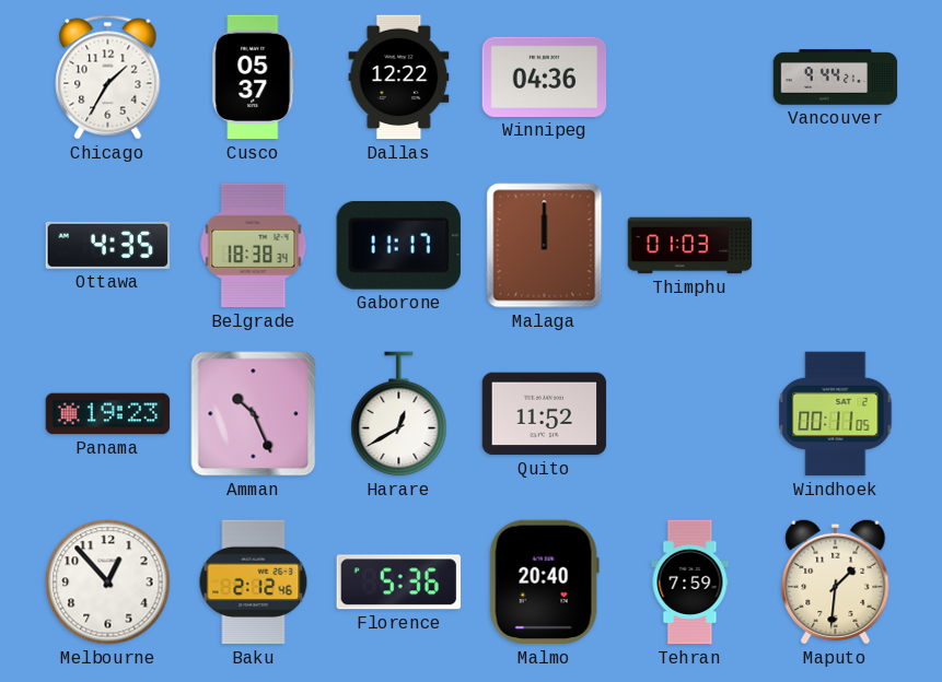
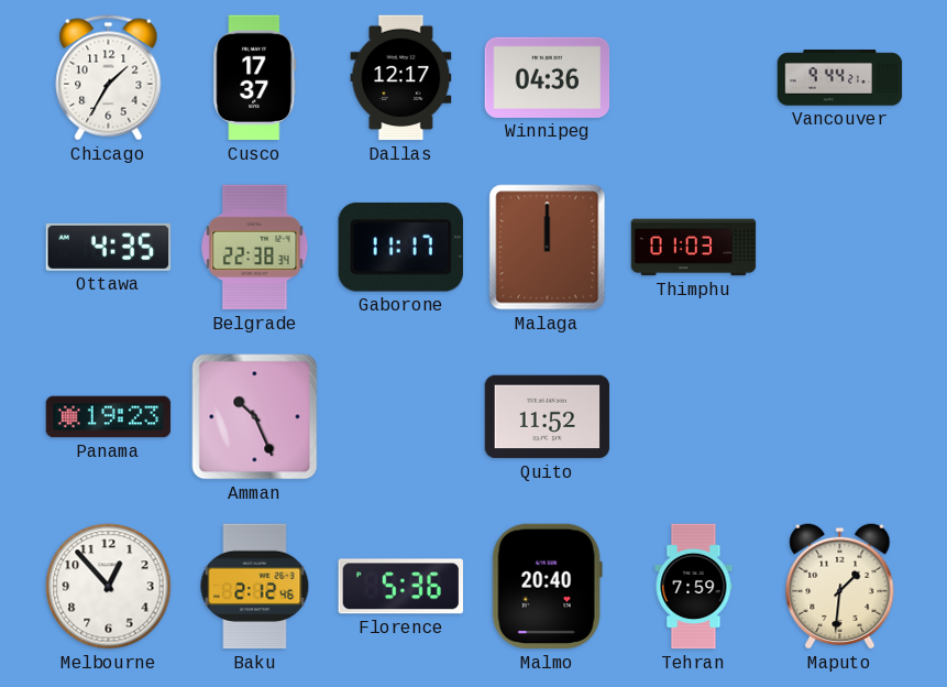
Cusco: 05:37 -> 17:37
Dallas: 12:22 -> 12:17
Belgrade: 18:38 -> 22:38
Harare: 12:40 -> none
Windhoek: 00:11 -> none
